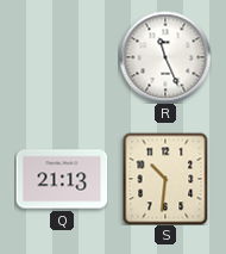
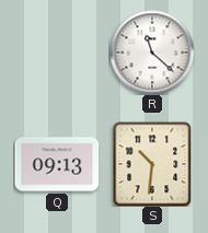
R: 11:26 -> 11:22
Q: 21:13 -> 09:13
